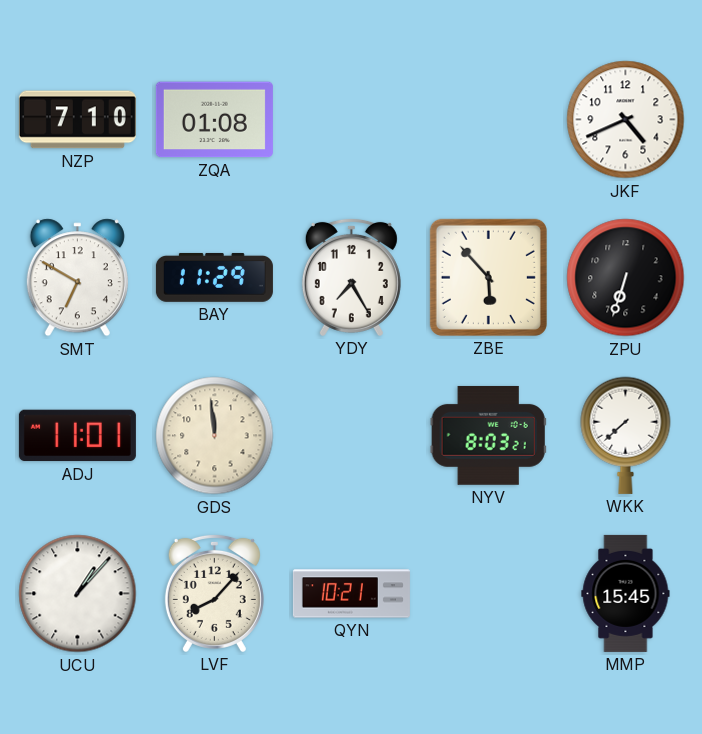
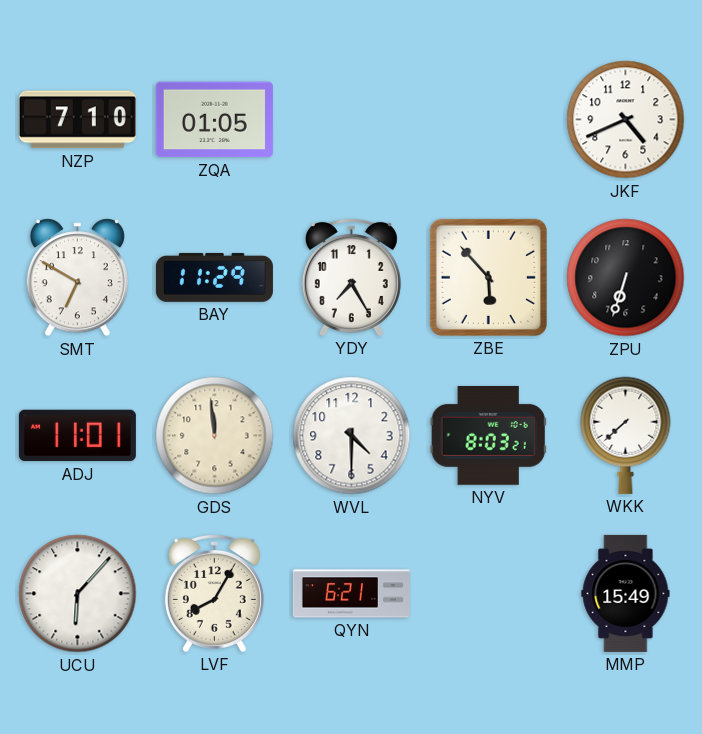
ZQA: 01:08 -> 01:05
WVL: none -> 4:30
UCU: 1:07 -> 6:07
LVF: 8:07 -> 8:05
QYN: 10:21 -> 6:21
MMP: 15:45 -> 15:49
